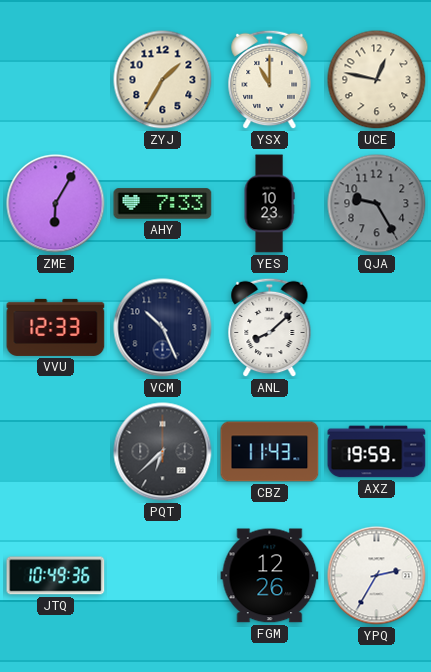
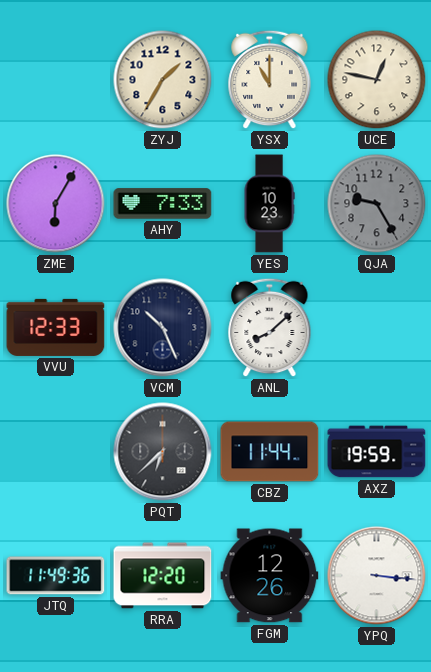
CBZ: 11:43 -> 11:44
JTQ: 10:49 -> 11:49
RRA: none -> 12:20
YPQ: 2:35 -> 3:16
